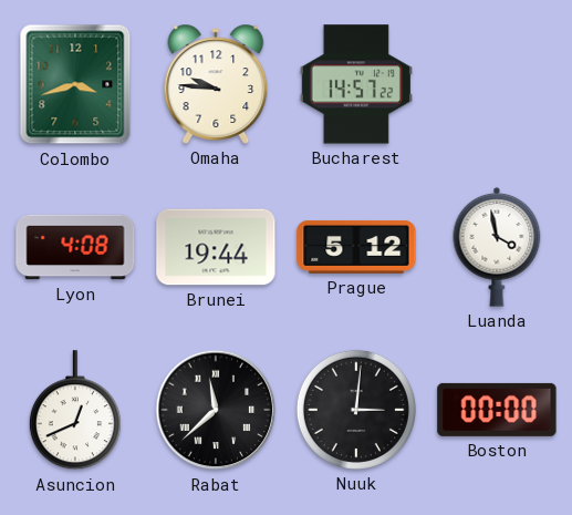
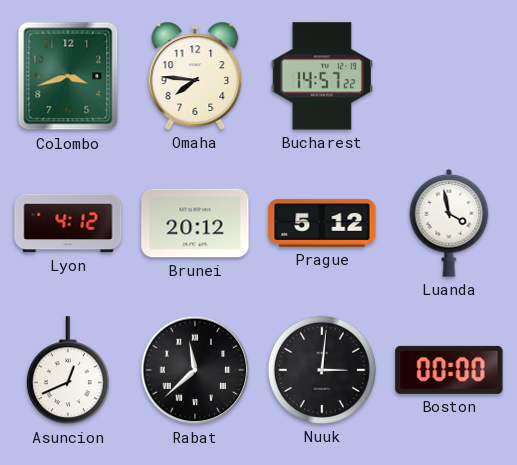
Omaha: 9:46 -> 7:46
Lyon: 4:08 -> 4:12
Brunei: 19:44 -> 20:12
